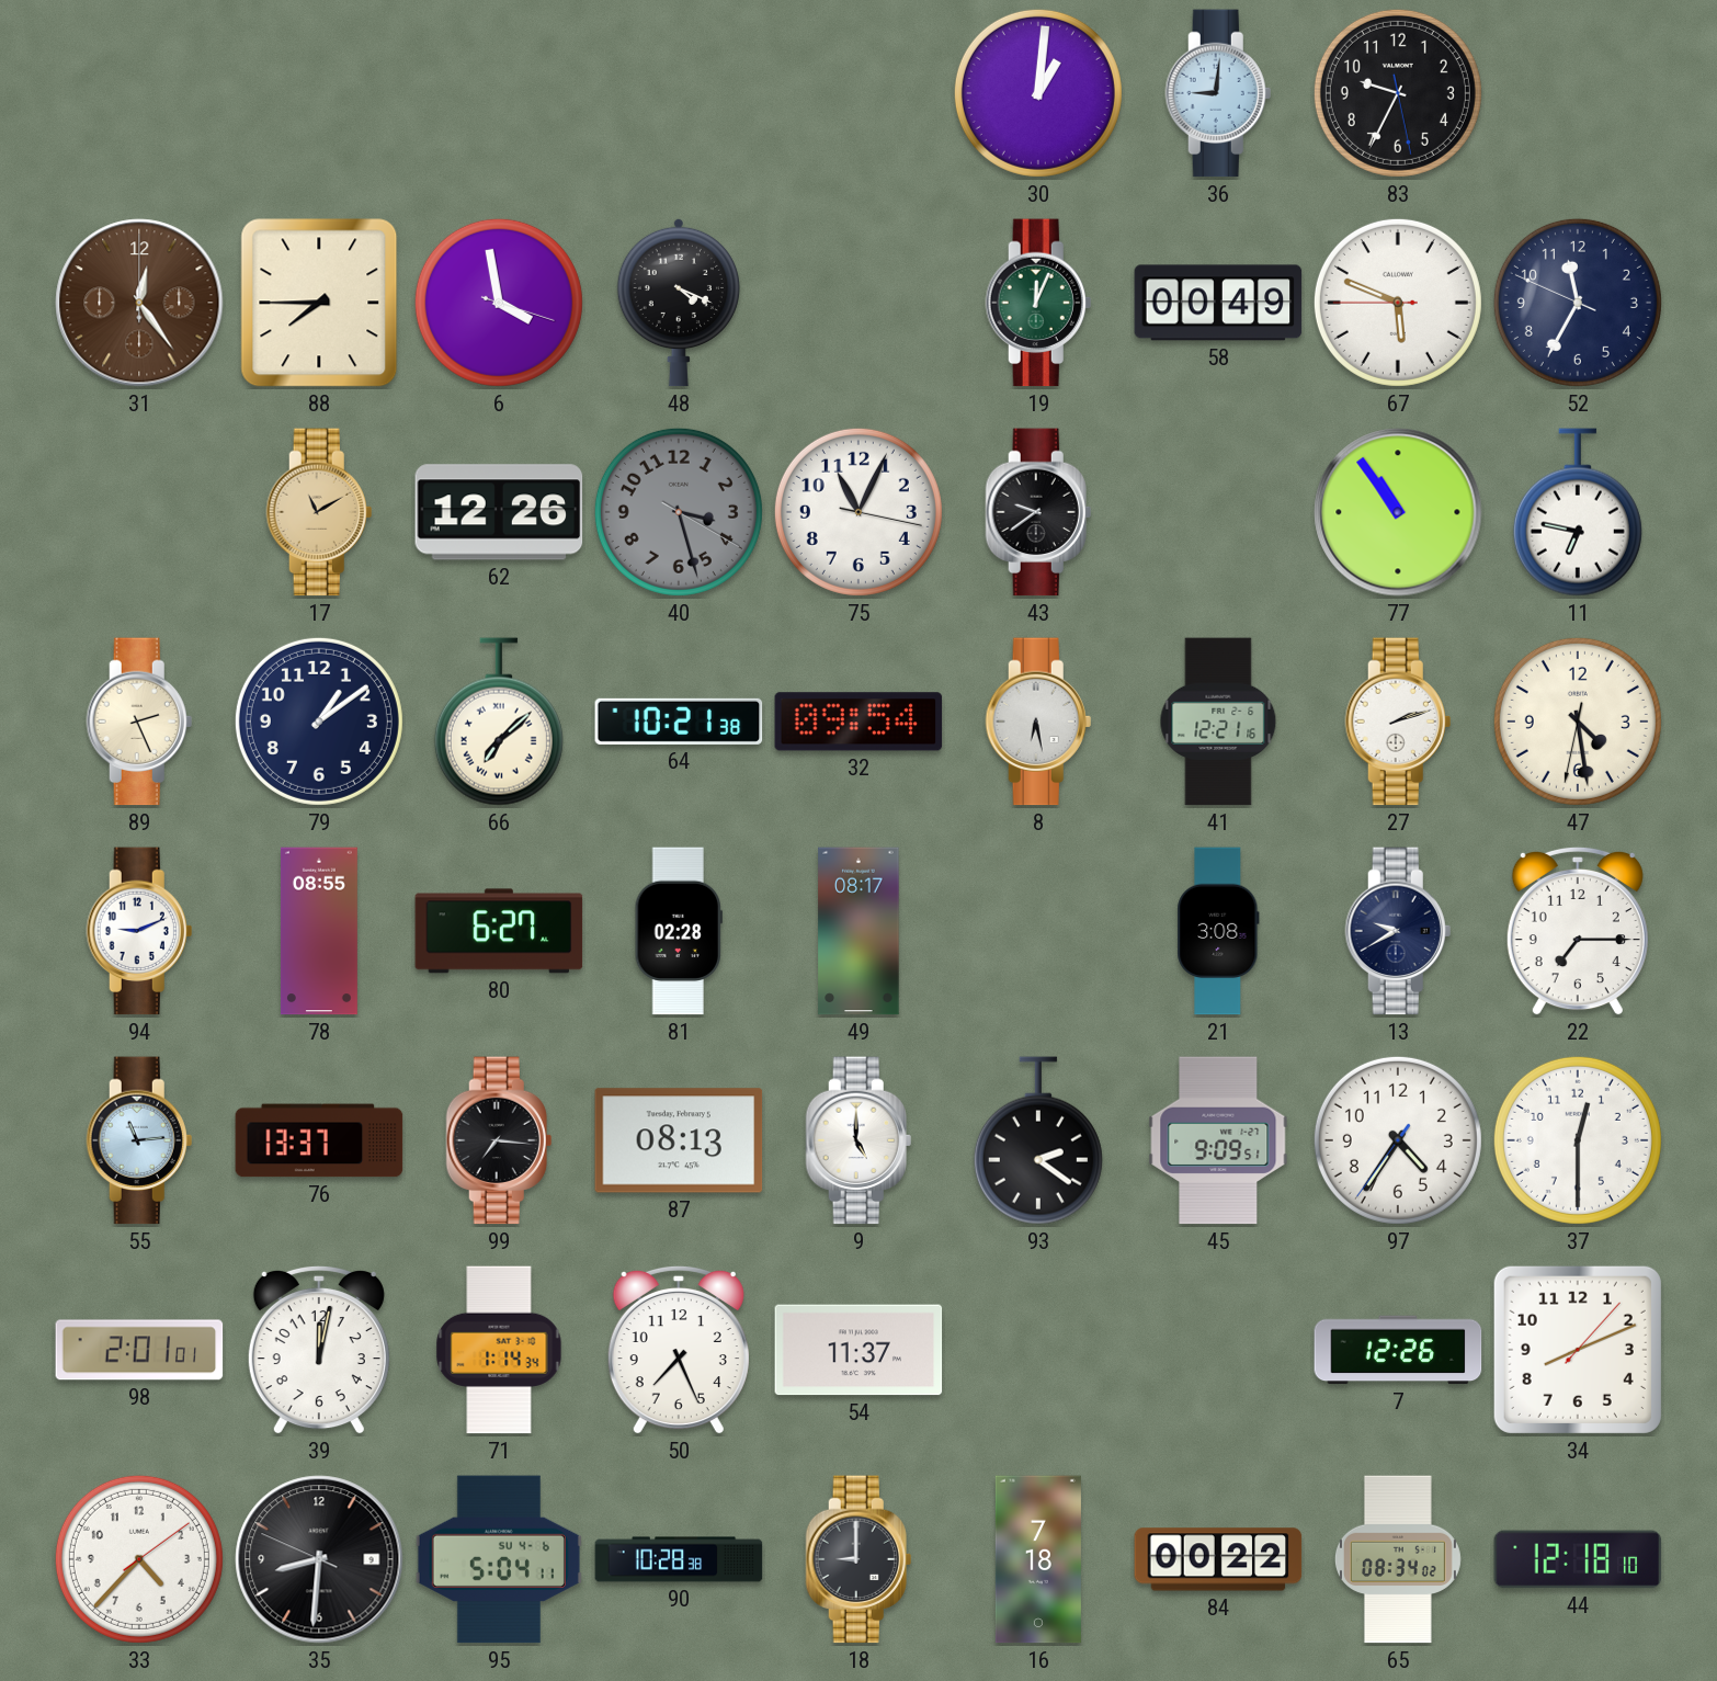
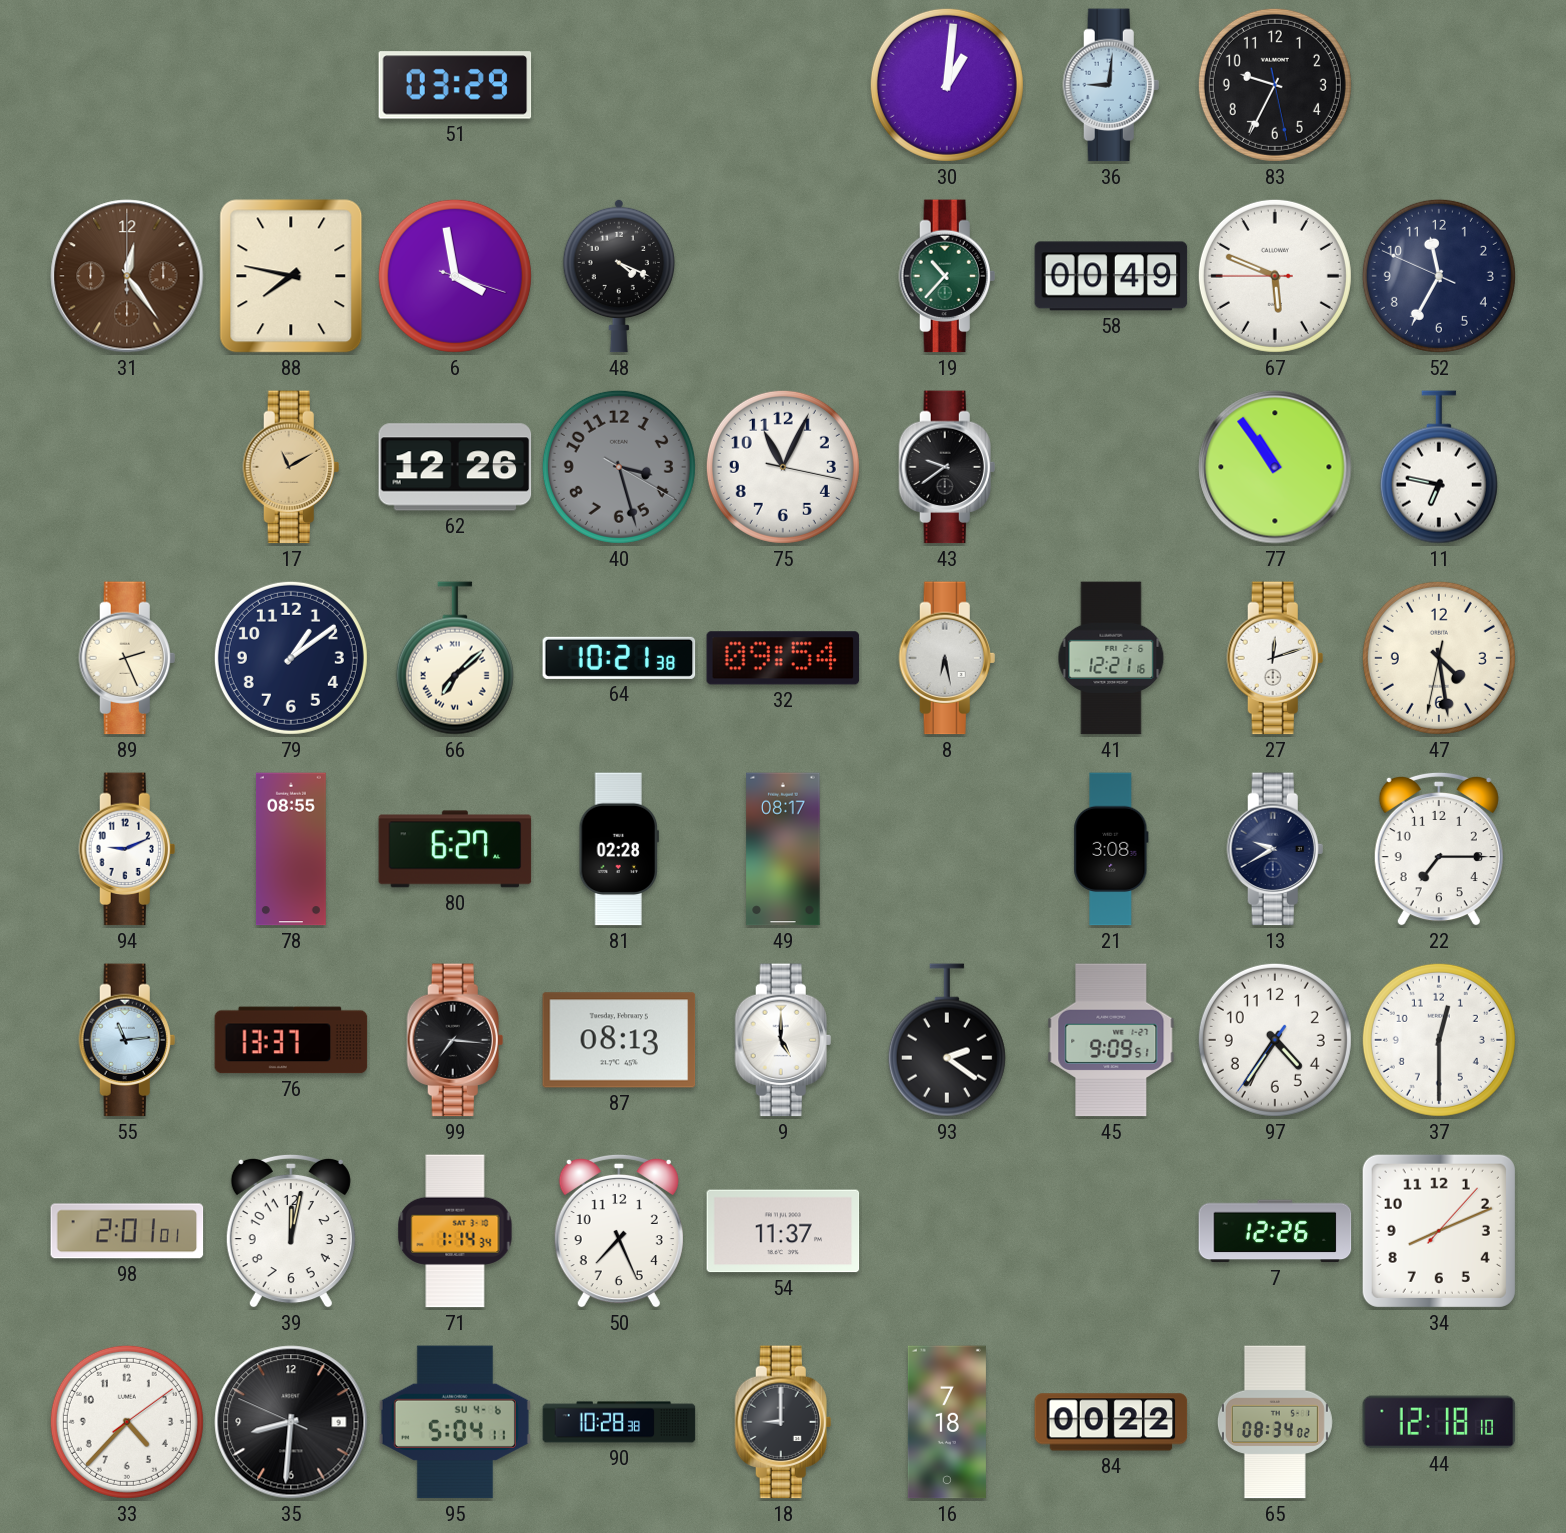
51: none -> 03:29
88: 7:45 -> 7:47
19: 12:04 -> 10:37
27: 2:12 -> 12:12
